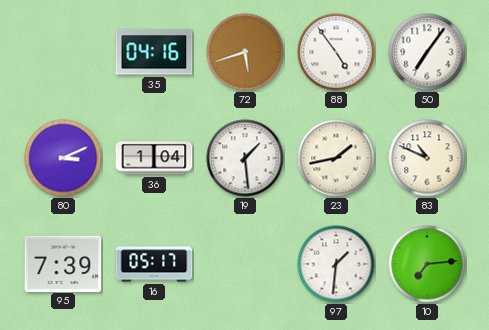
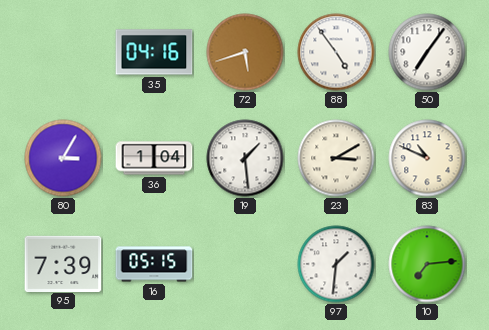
80: 3:11 -> 3:05
23: 1:43 -> 3:10
16: 05:17 -> 05:15
